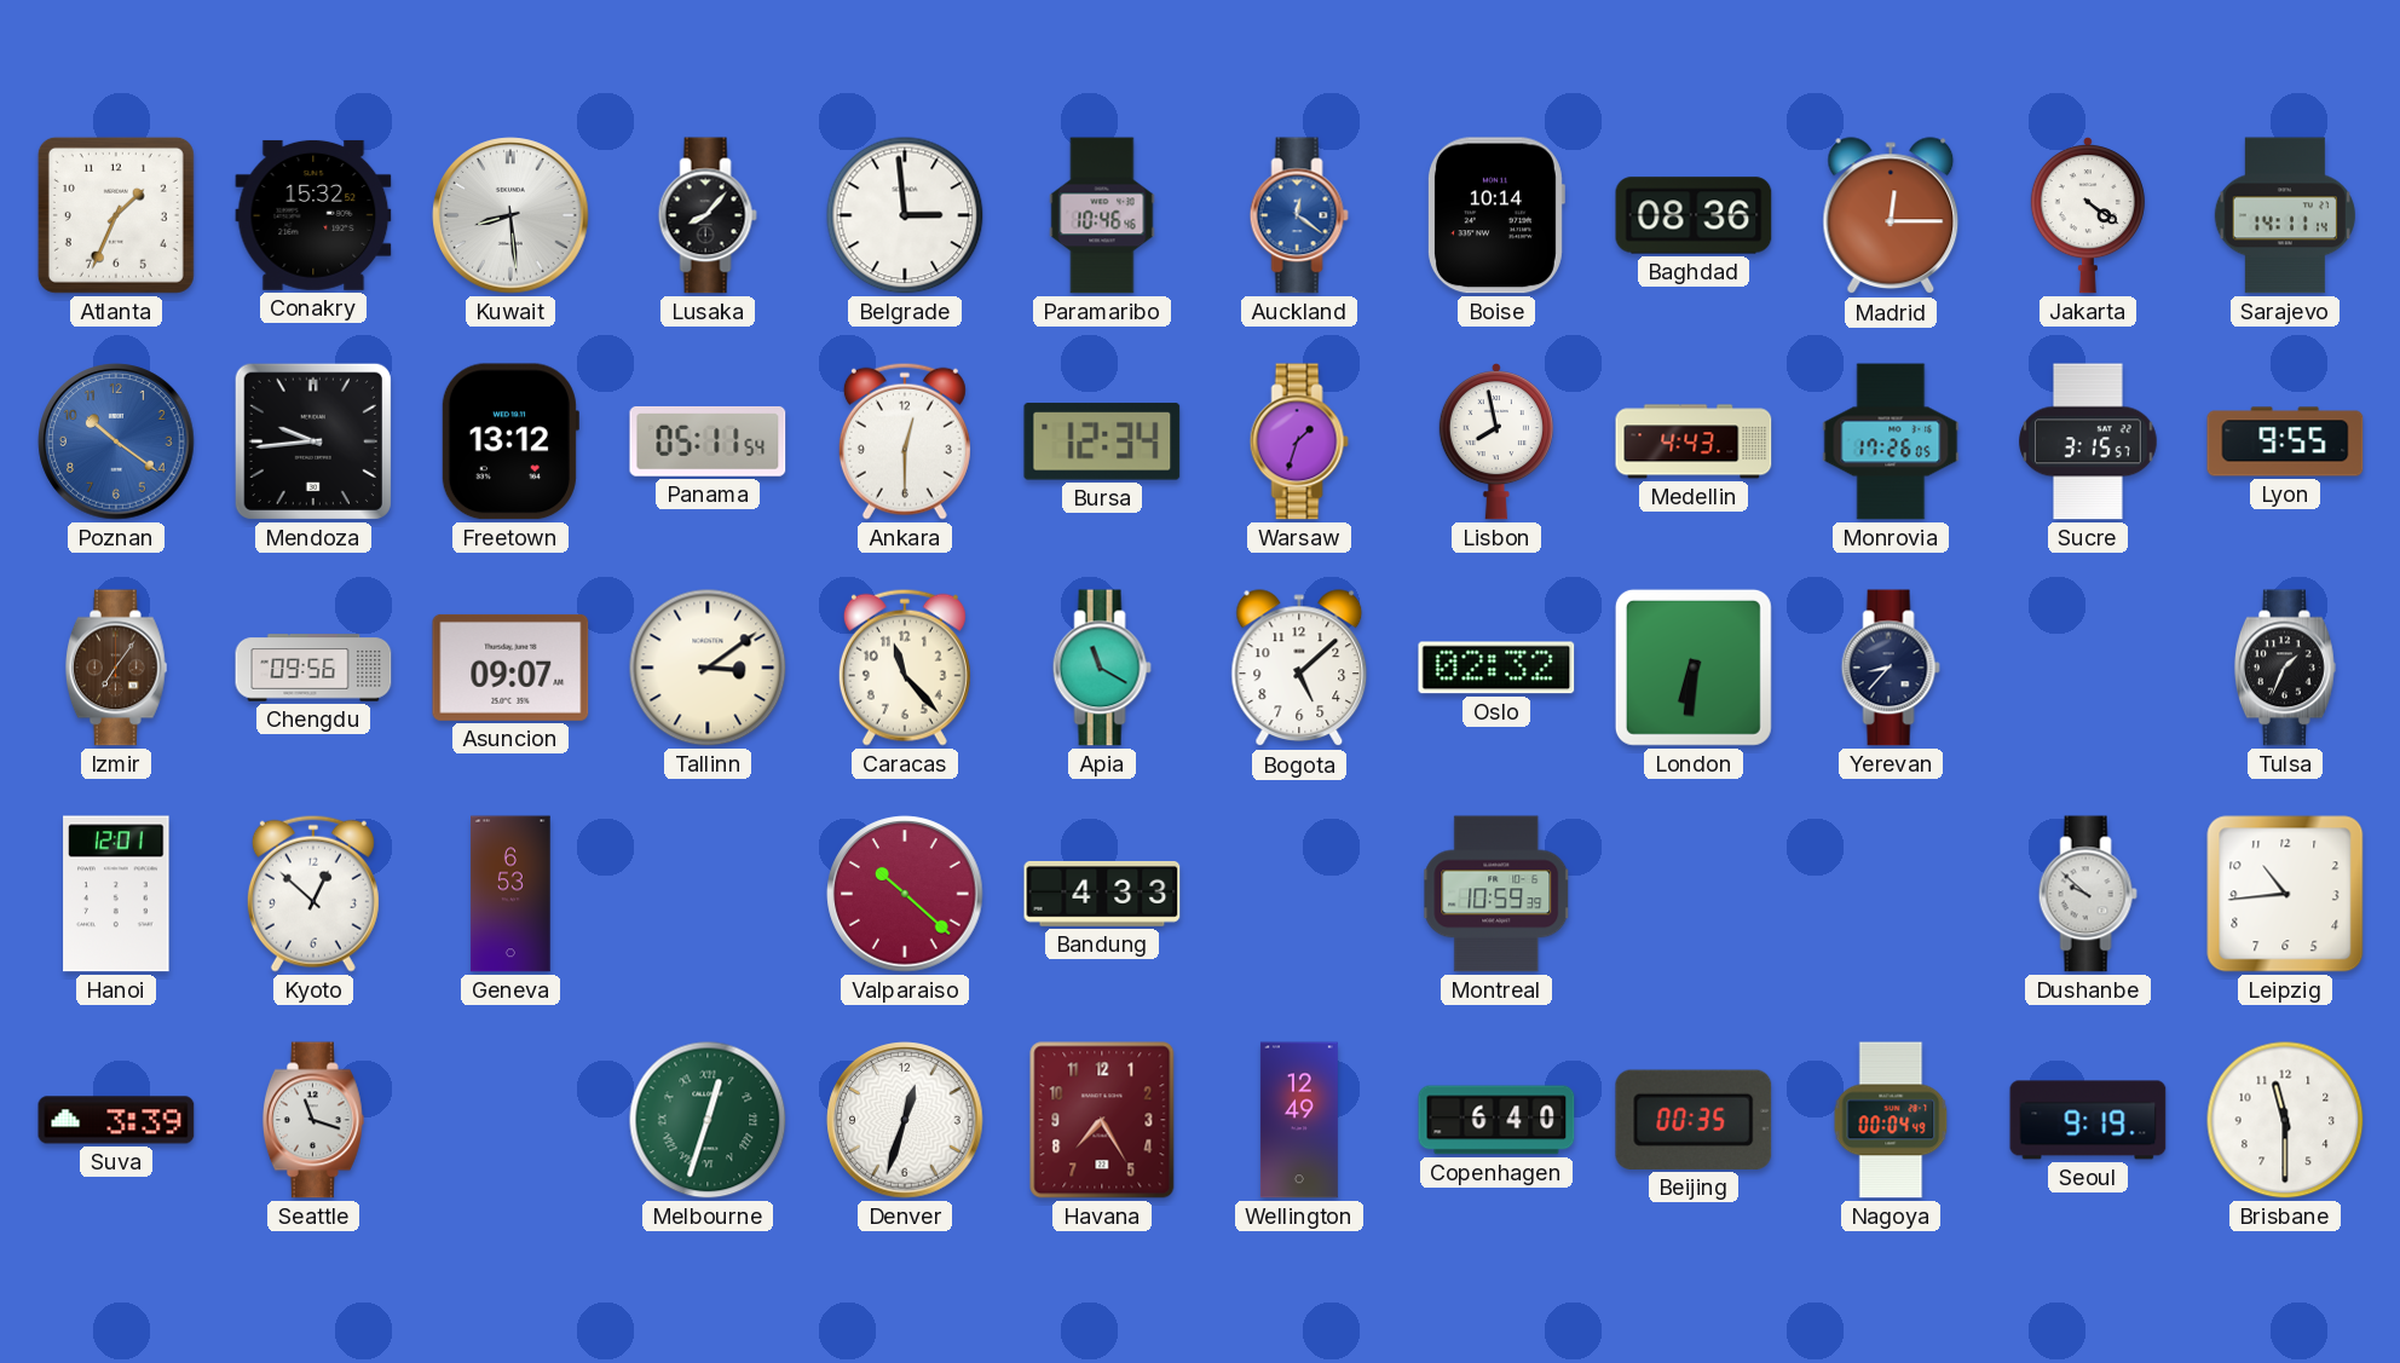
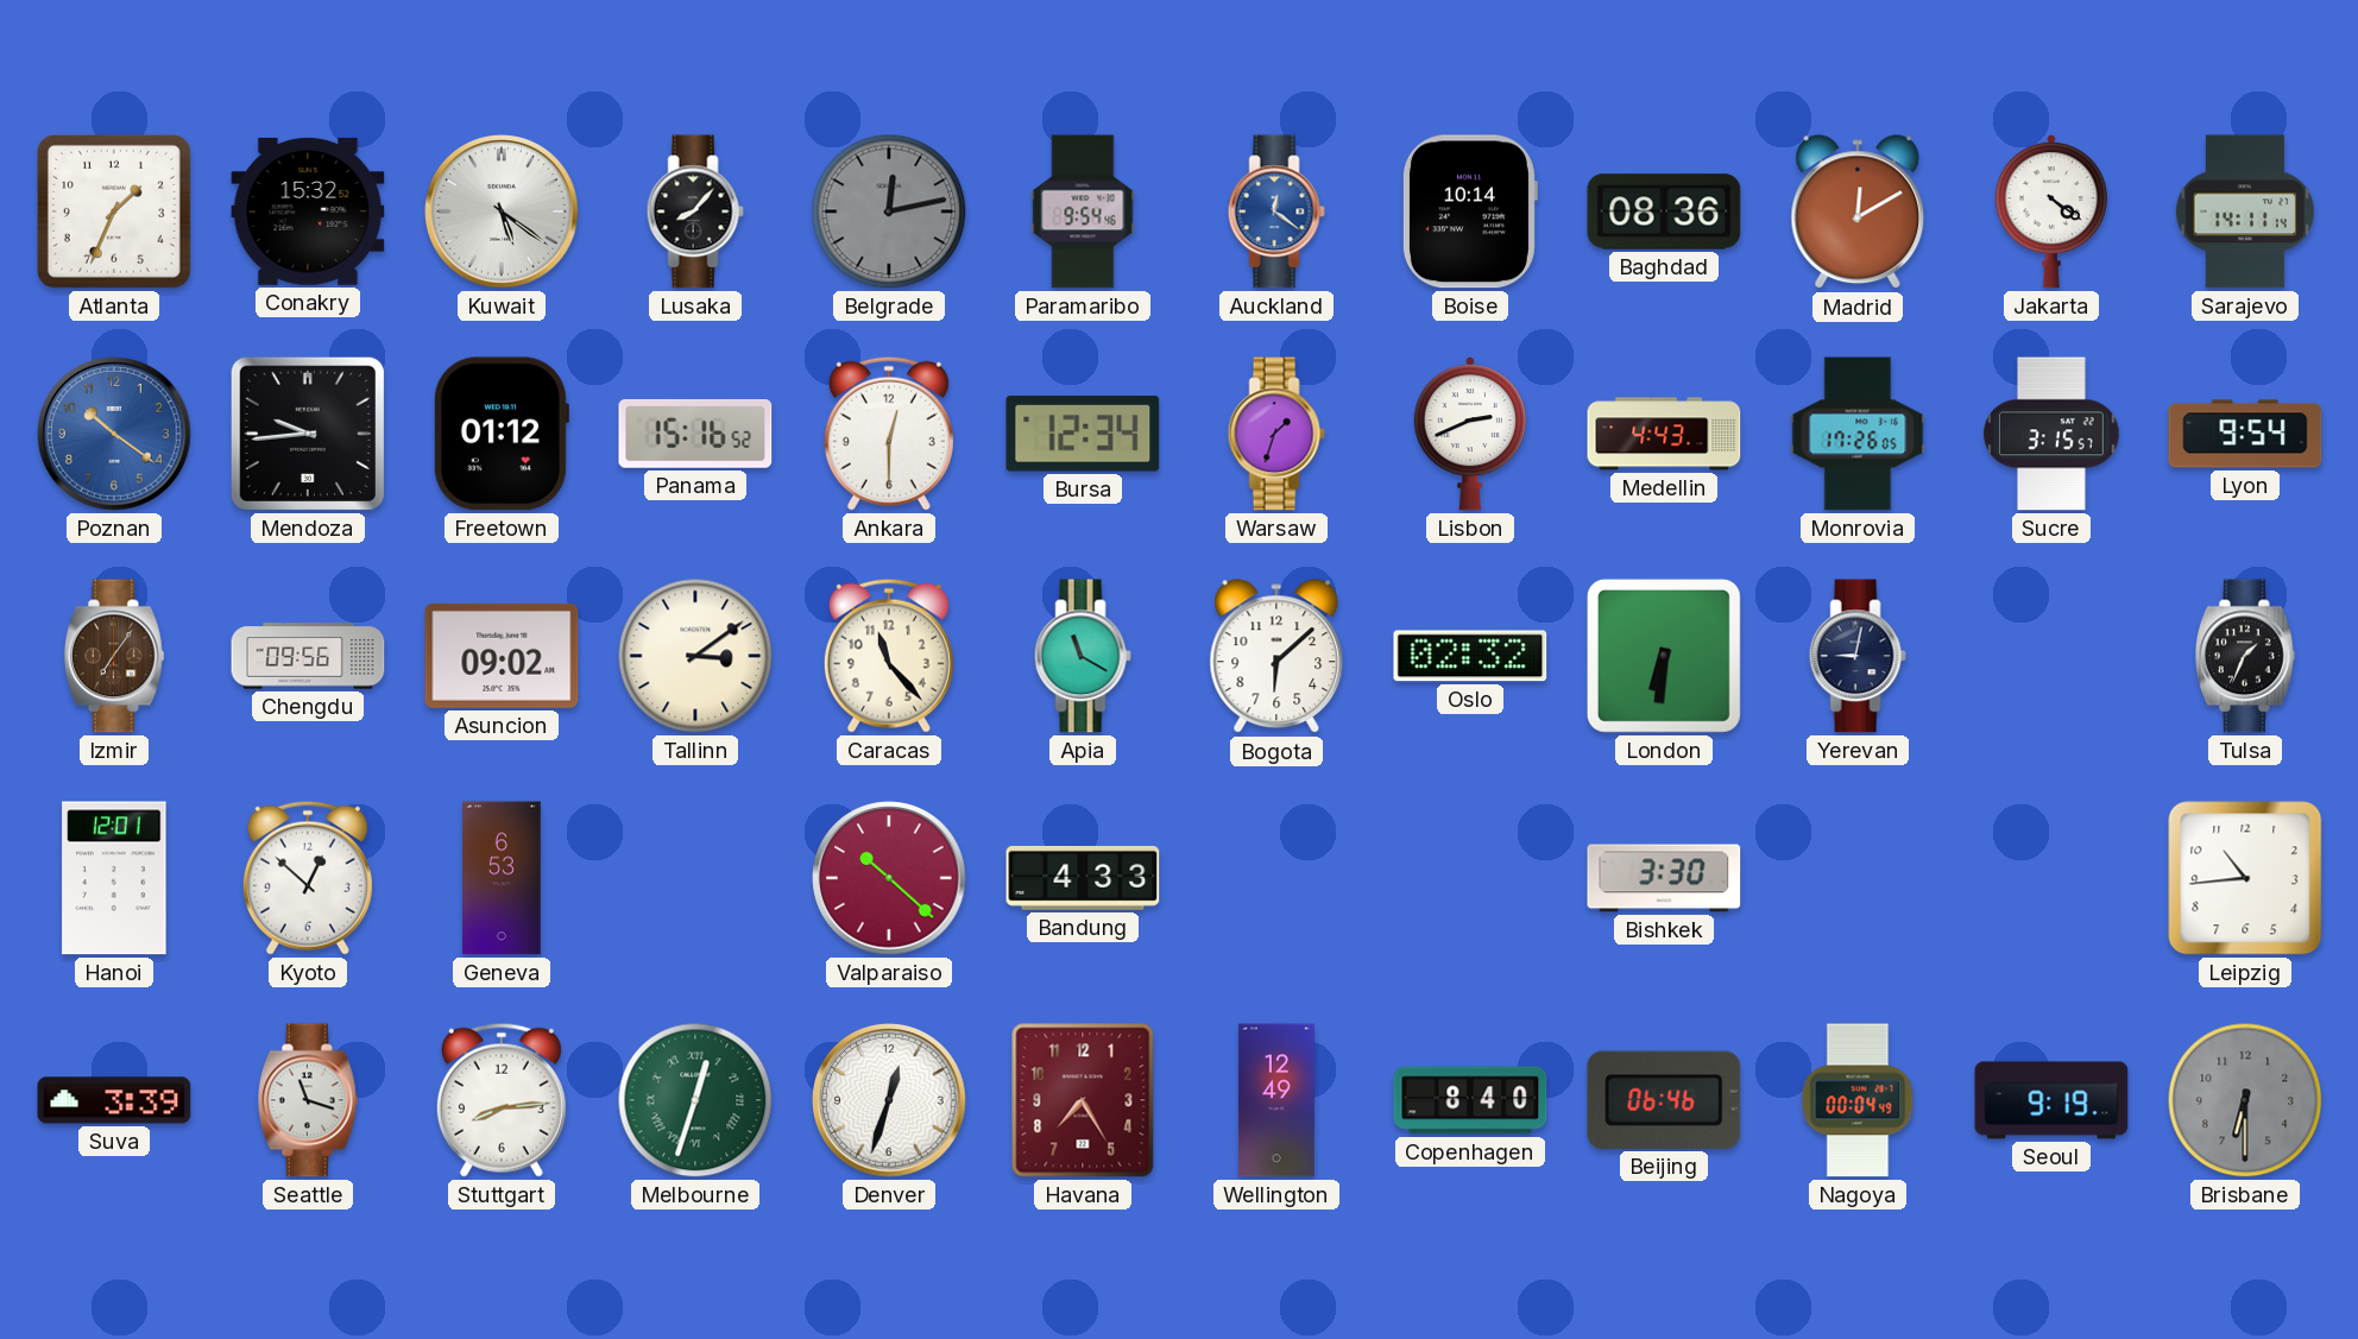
Kuwait: 8:29 -> 5:21
Belgrade: 2:59 -> 12:13
Belgrade dial: white -> grey
Paramaribo: 10:46 -> 9:54
Madrid: 12:15 -> 12:10
Freetown: 13:12 -> 01:12
Panama: 05:11 -> 15:16
Lisbon: 7:58 -> 2:41
Lyon: 9:55 -> 9:54
Asuncion: 09:07 -> 09:02
Bogota: 5:08 -> 6:08
Yerevan: 8:37 -> 9:02
Montreal: 10:59 -> none
Bishkek: none -> 3:30
Dushanbe: 9:52 -> none
Stuttgart: none -> 8:14
Copenhagen: 6:40 -> 8:40
Beijing: 00:35 -> 06:46
Brisbane: 11:30 -> 6:30
Brisbane dial: white -> grey
